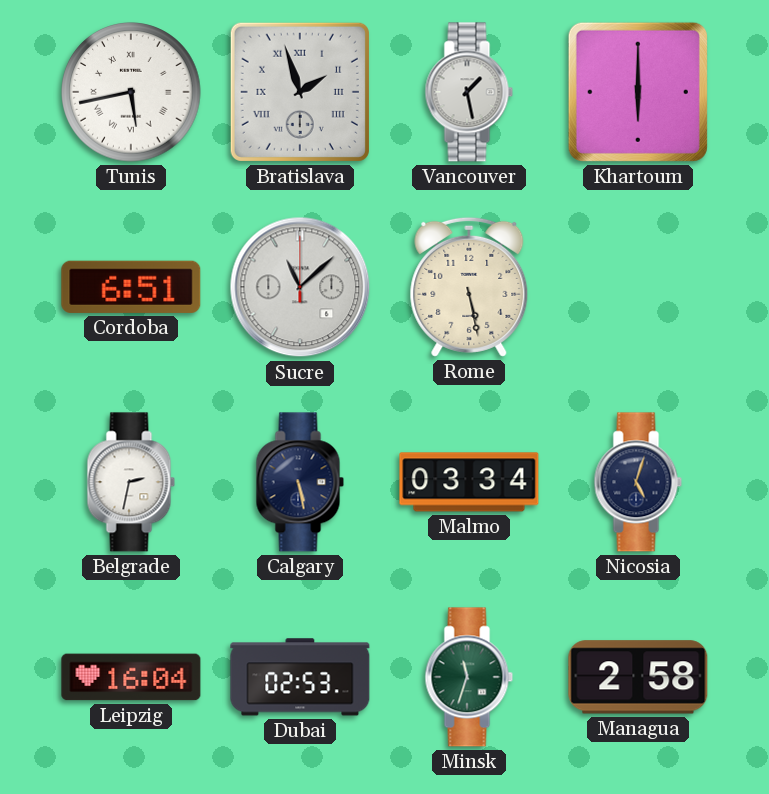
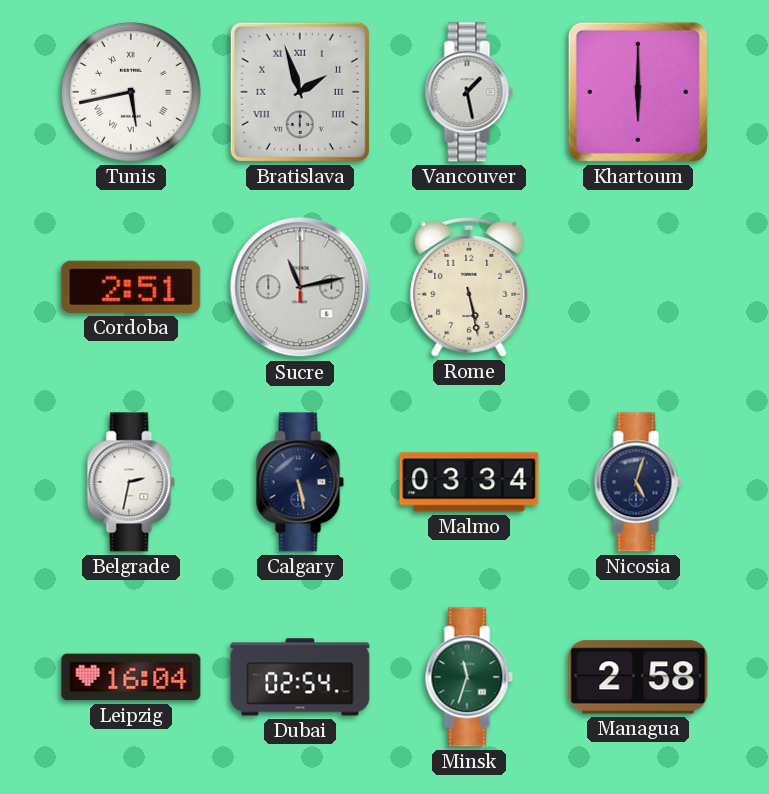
Cordoba: 6:51 -> 2:51
Sucre: 11:08 -> 11:13
Dubai: 02:53 -> 02:54
